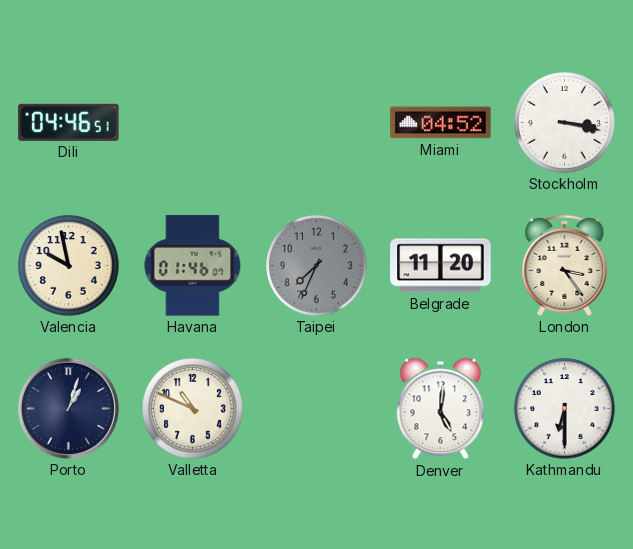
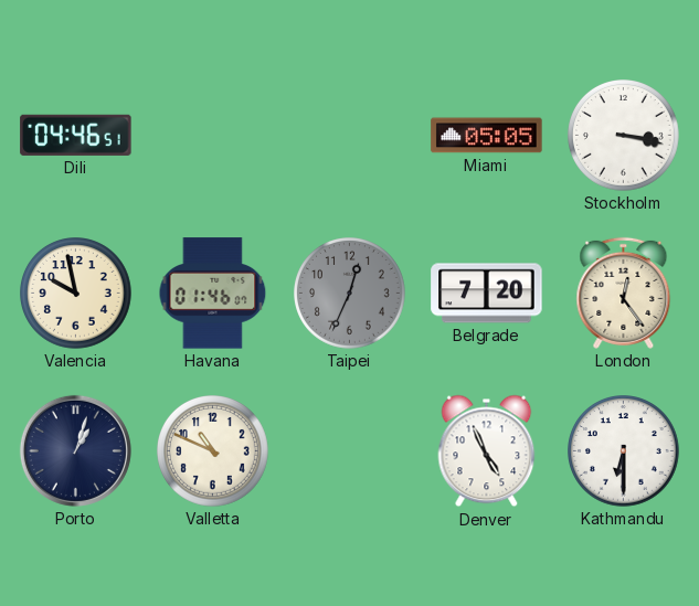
Miami: 04:52 -> 05:05
Taipei: 7:34 -> 12:34
Belgrade: 11:20 -> 7:20
London: 3:24 -> 12:24
Denver: 5:01 -> 4:56
